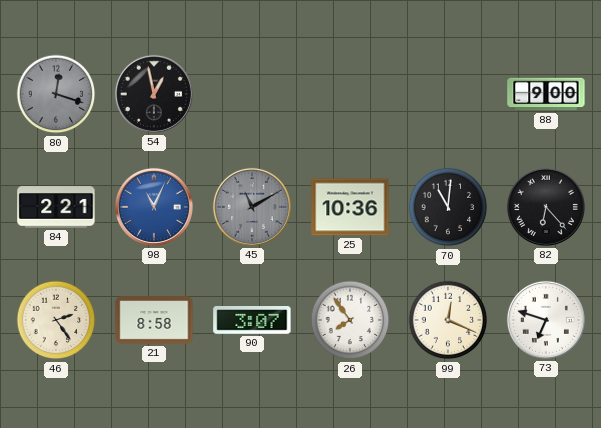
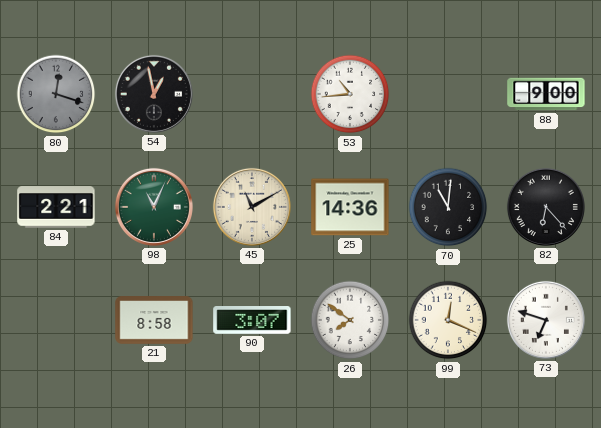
53: none -> 10:44
98 dial: blue -> green
45 dial: grey -> cream
25: 10:36 -> 14:36
46: 2:24 -> none
26: 7:54 -> 7:51
